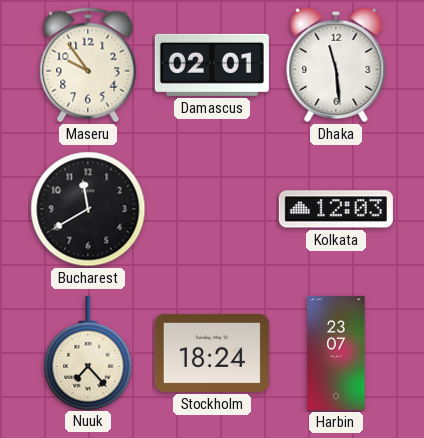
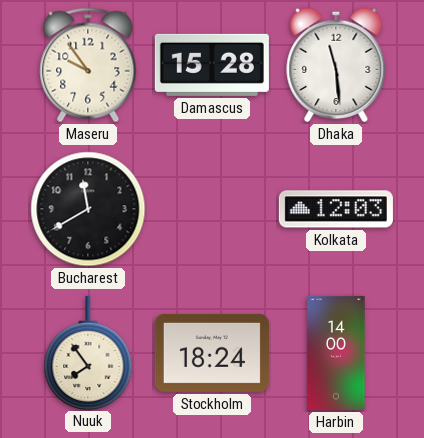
Damascus: 02:01 -> 15:28
Nuuk: 7:23 -> 7:54
Harbin: 23:07 -> 14:00
